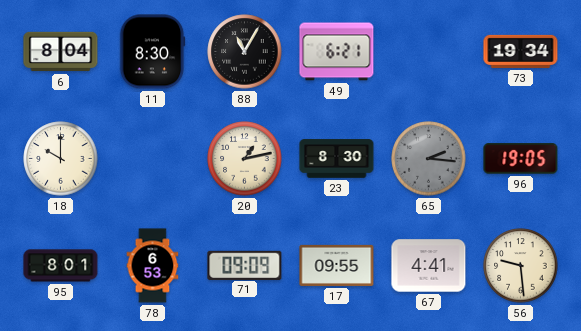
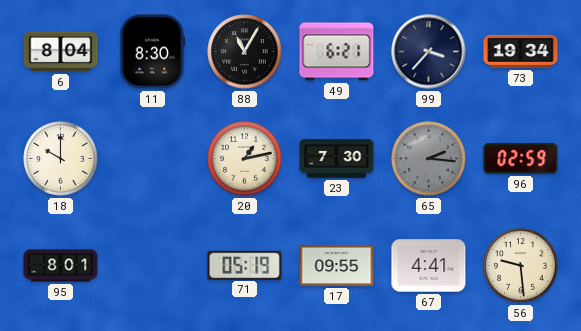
99: none -> 3:37
23: 8:30 -> 7:30
96: 19:05 -> 02:59
78: 6:53 -> none
71: 09:09 -> 05:19
